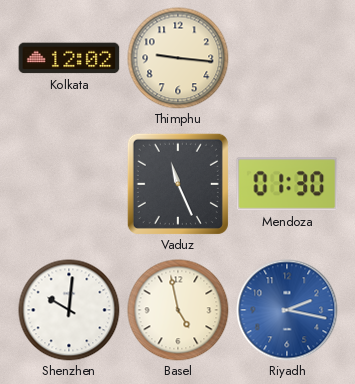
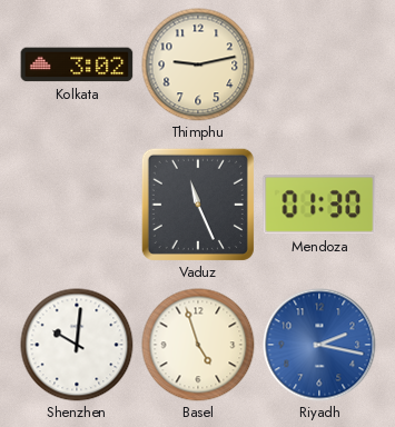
Kolkata: 12:02 -> 3:02
Thimphu: 9:16 -> 9:13
Basel: 4:58 -> 4:57
